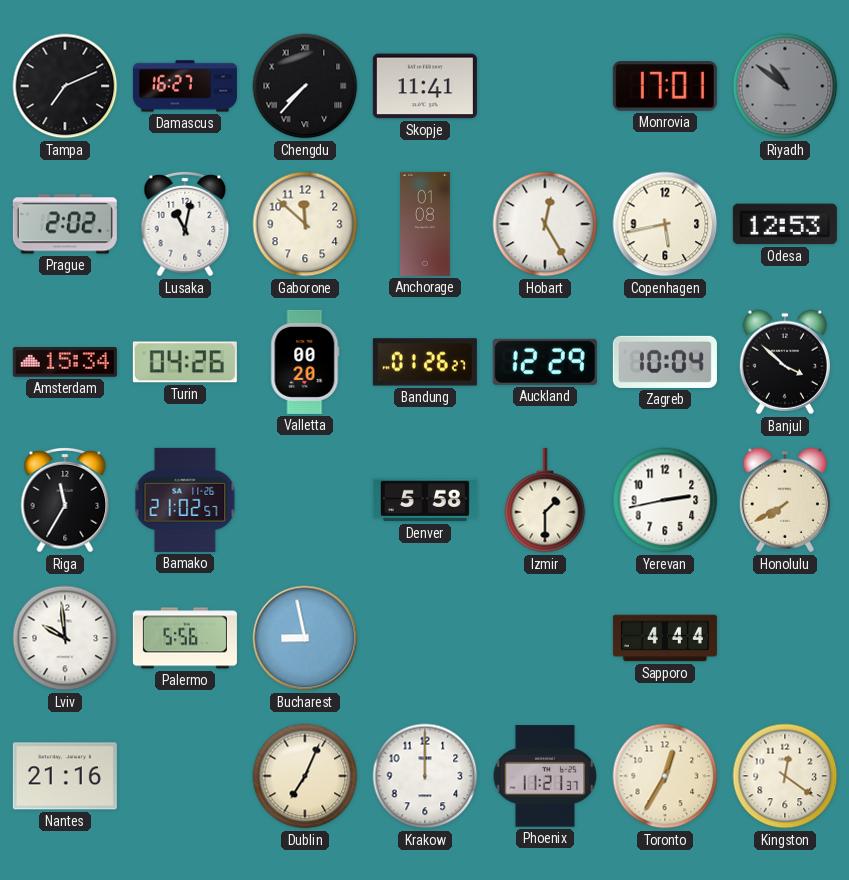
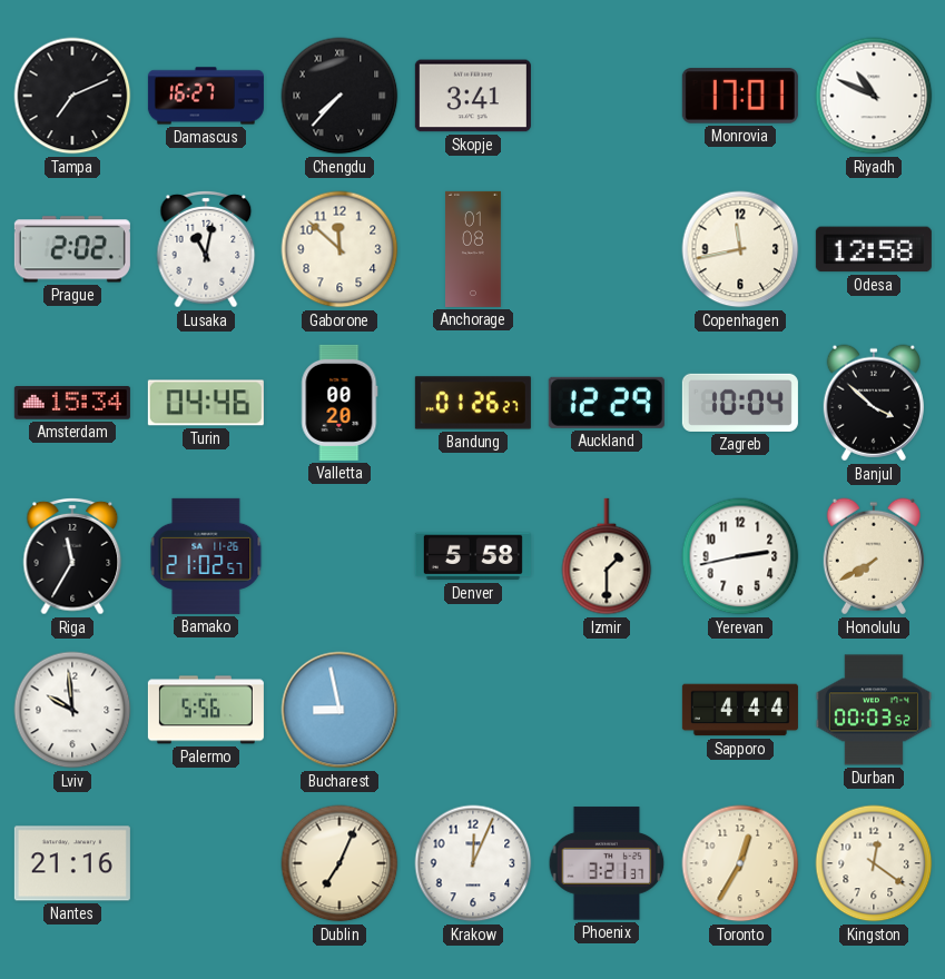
Skopje: 11:41 -> 3:41
Riyadh: 10:51 -> 10:49
Riyadh dial: grey -> white
Hobart: 12:25 -> none
Copenhagen: 5:43 -> 11:43
Odesa: 12:53 -> 12:58
Turin: 04:26 -> 04:46
Durban: none -> 00:03
Krakow: 12:00 -> 12:04
Phoenix: 11:21 -> 3:21
